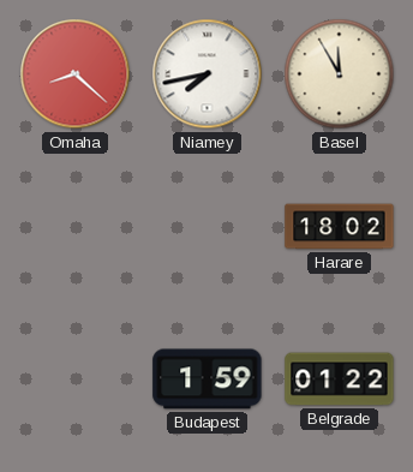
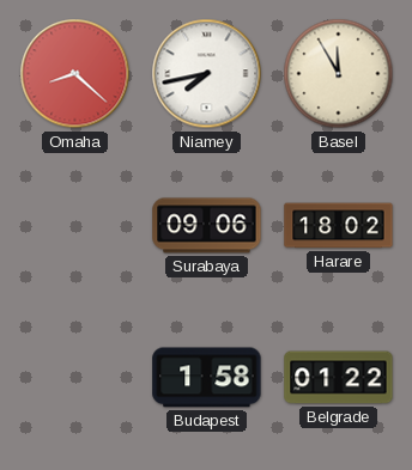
Surabaya: none -> 09:06
Budapest: 1:59 -> 1:58
